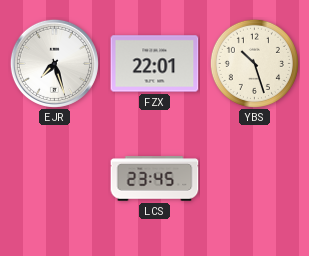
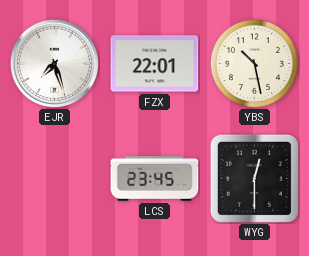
YBS: 10:27 -> 10:28
WYG: none -> 12:30
